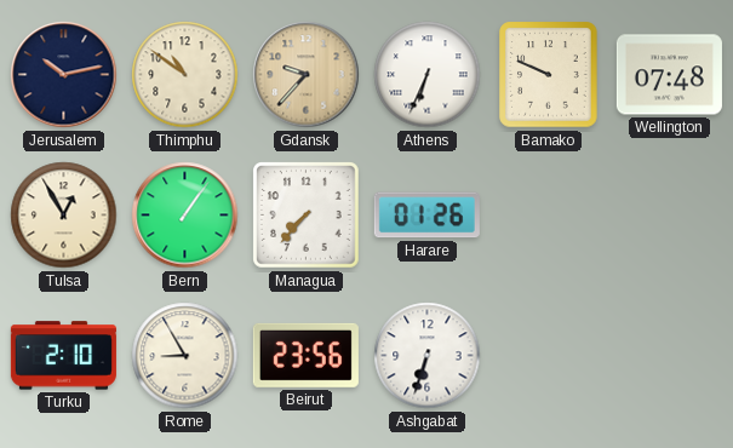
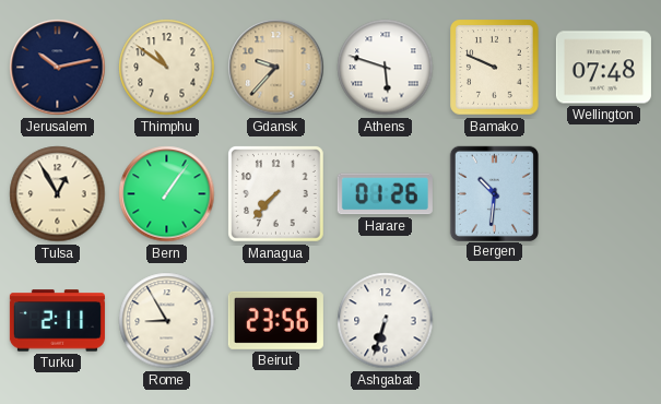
Athens: 6:34 -> 5:48
Bergen: none -> 10:31
Turku: 2:10 -> 2:11
